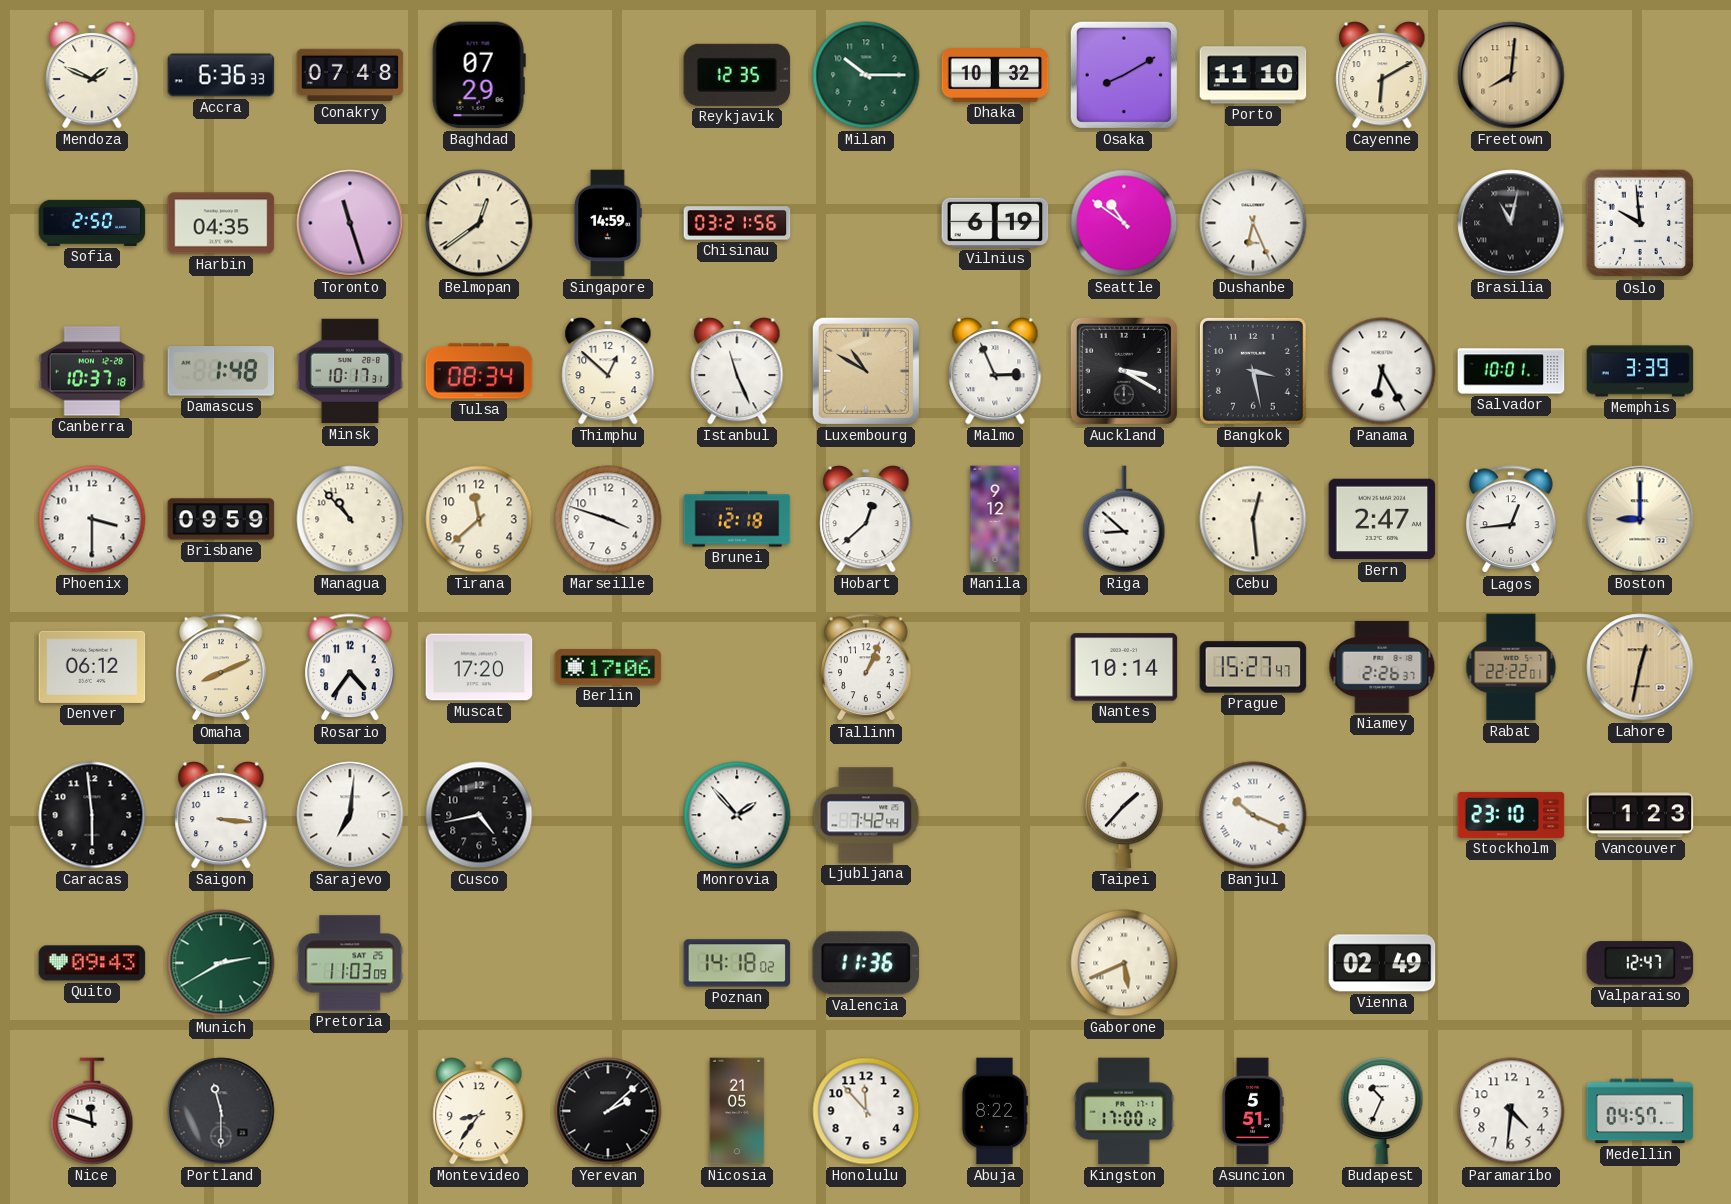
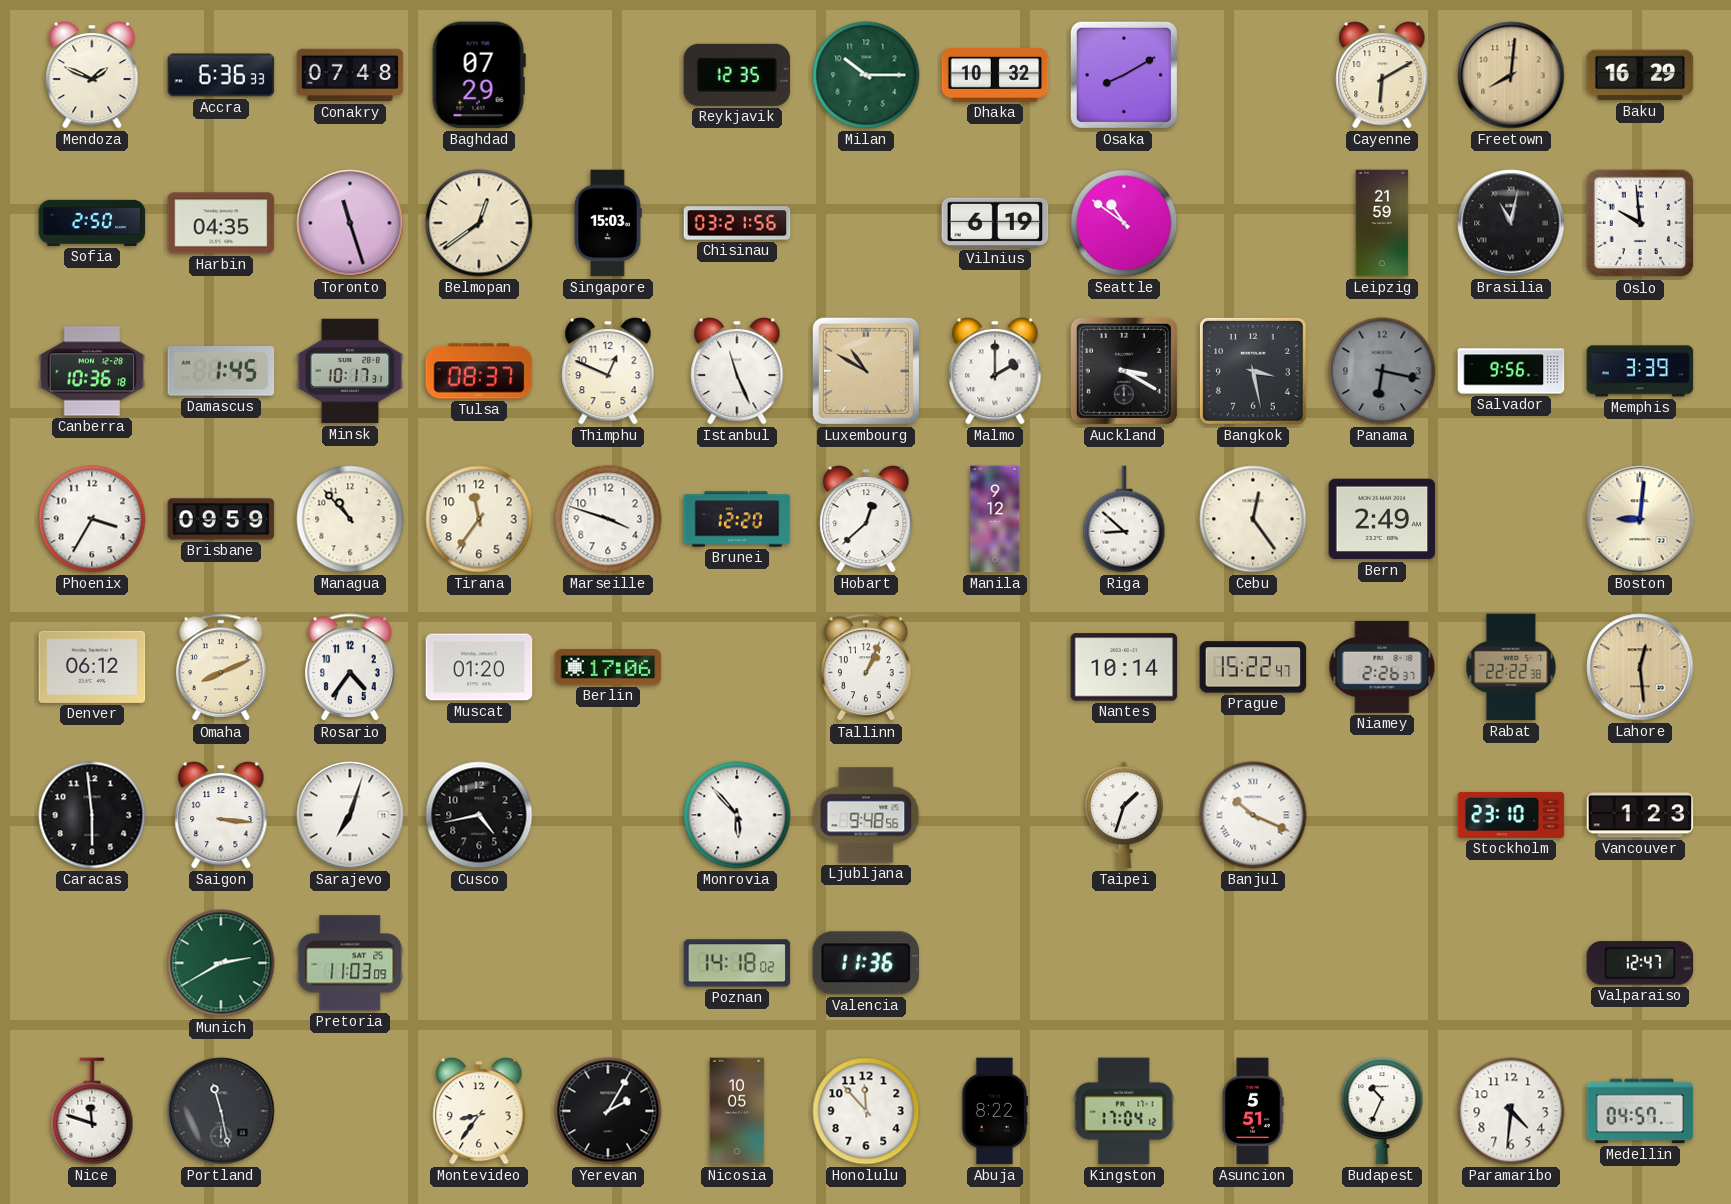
Porto: 11:10 -> none
Baku: none -> 16:29
Singapore: 14:59 -> 15:03
Dushanbe: 6:26 -> none
Leipzig: none -> 21:59
Canberra: 10:37 -> 10:36
Damascus: 1:48 -> 1:45
Tulsa: 08:34 -> 08:37
Thimphu: 12:52 -> 12:49
Malmo: 2:56 -> 2:00
Panama: 6:25 -> 6:17
Panama dial: white -> grey
Salvador: 10:01 -> 9:56
Phoenix: 3:30 -> 3:35
Tirana: 11:38 -> 11:36
Brunei: 12:18 -> 12:20
Cebu: 12:29 -> 12:24
Bern: 2:47 -> 2:49
Lagos: 12:44 -> none
Boston: 9:00 -> 9:01
Muscat: 17:20 -> 01:20
Prague: 15:27 -> 15:22
Rabat: 22:22:01 -> 22:22:38
Lahore: 12:32 -> 12:29
Sarajevo: 7:01 -> 7:03
Monrovia: 1:53 -> 5:53
Ljubljana: 7:42 -> 9:48
Taipei: 1:37 -> 1:33
Quito: 09:43 -> none
Gaborone: 5:41 -> none
Vienna: 02:49 -> none
Portland: 11:30 -> 11:28
Yerevan: 2:08 -> 2:05
Nicosia: 21:05 -> 10:05
Kingston: 17:00 -> 17:04
